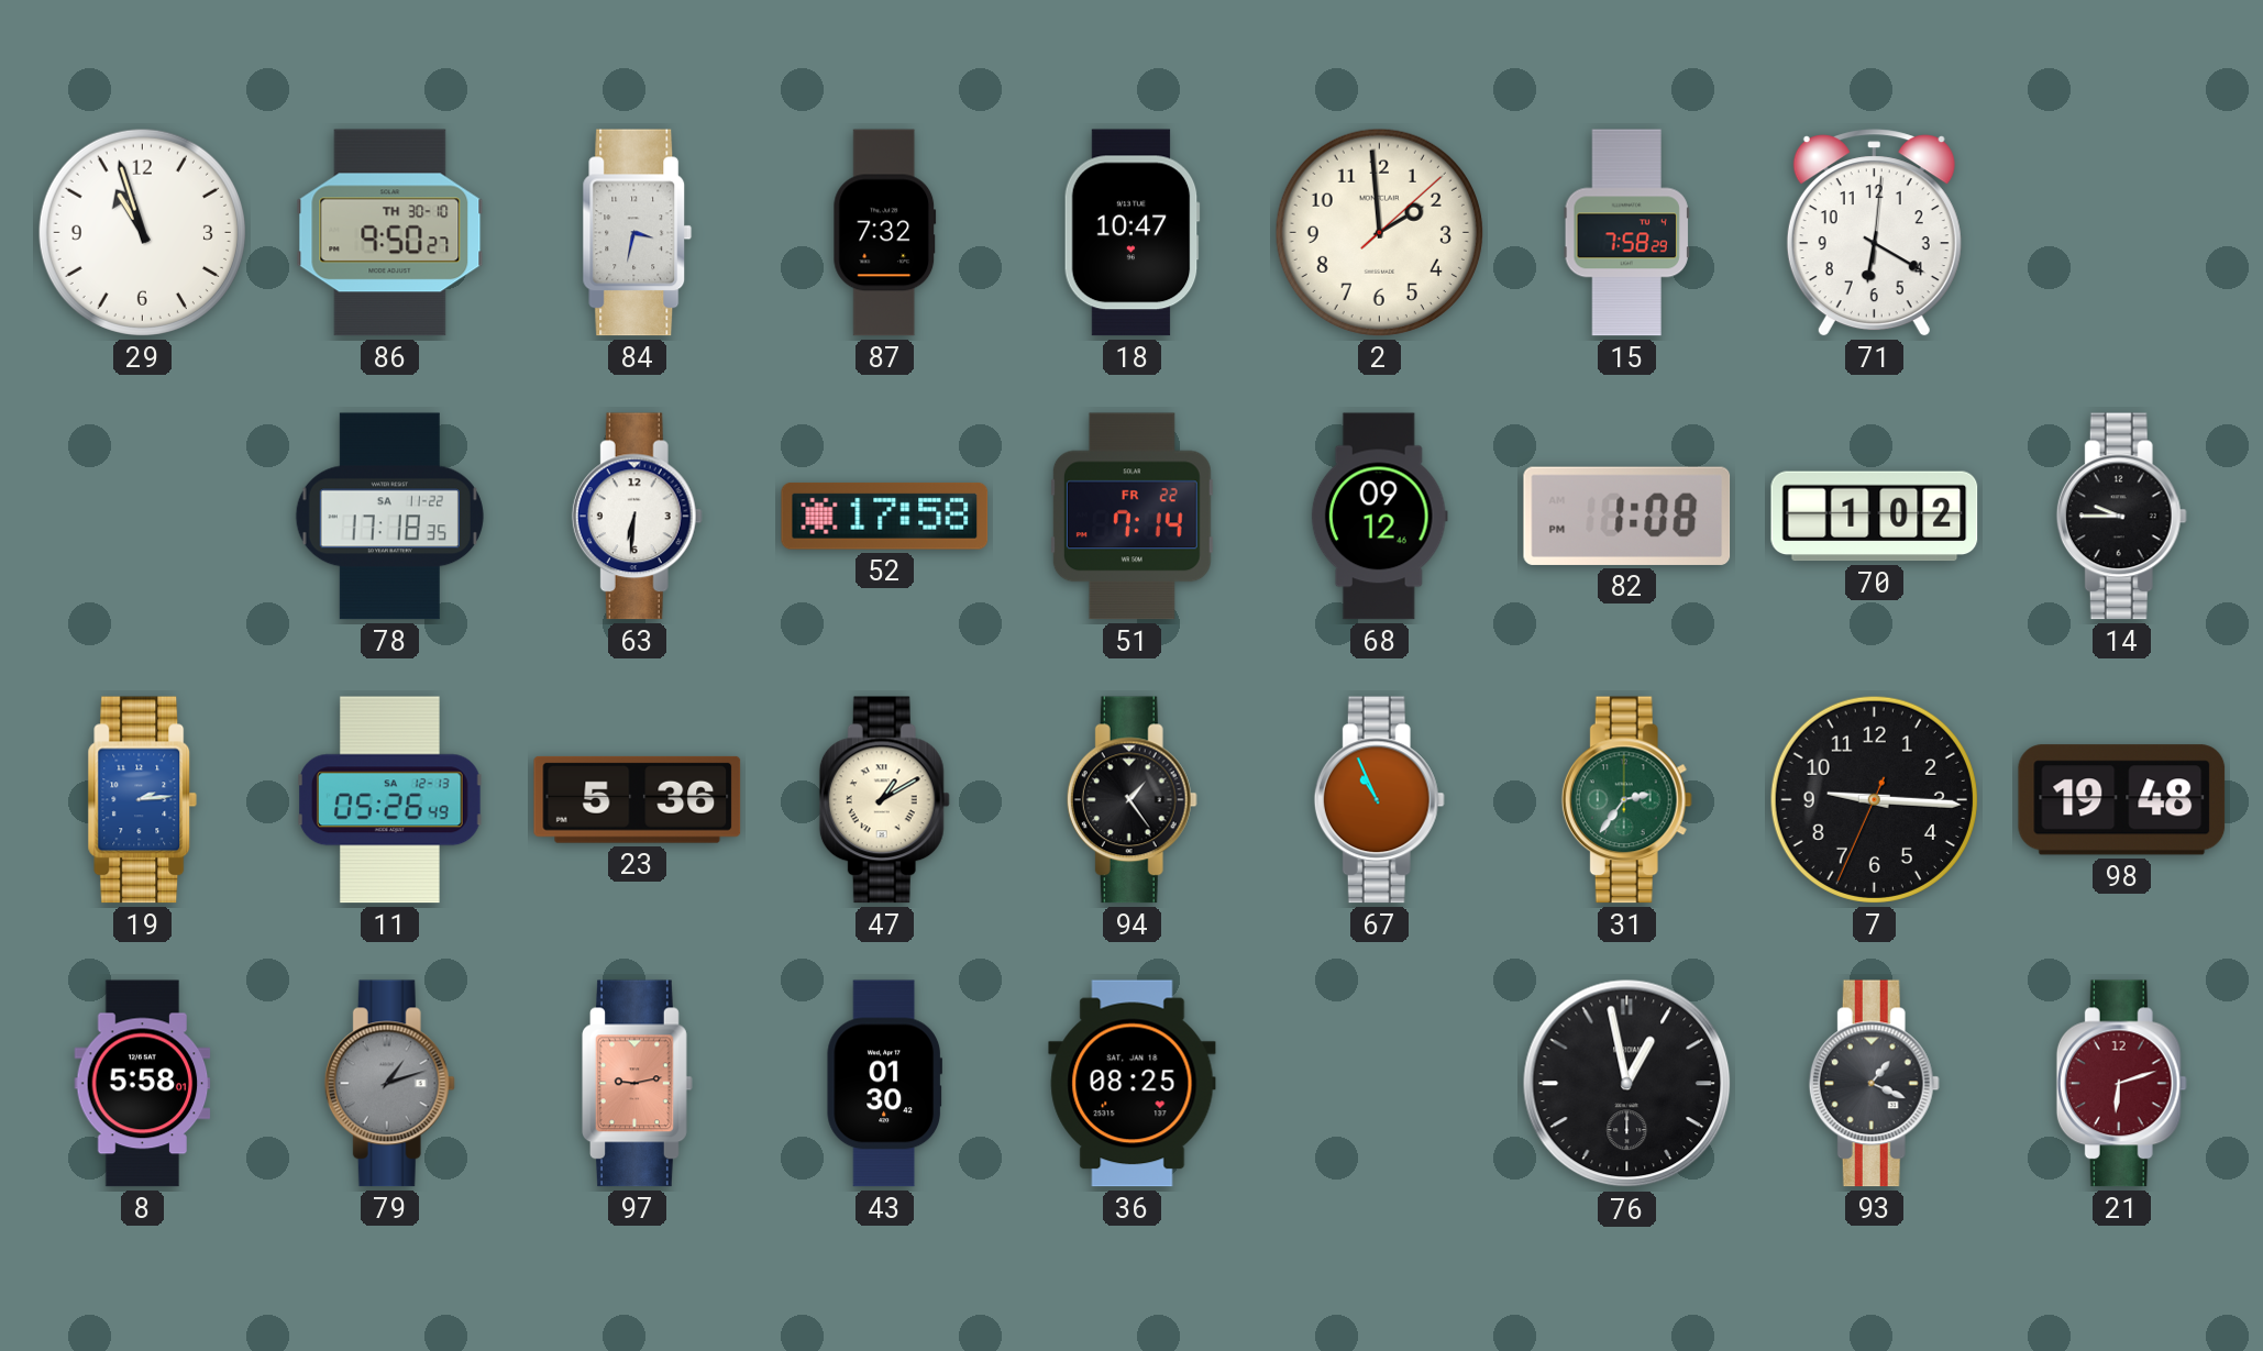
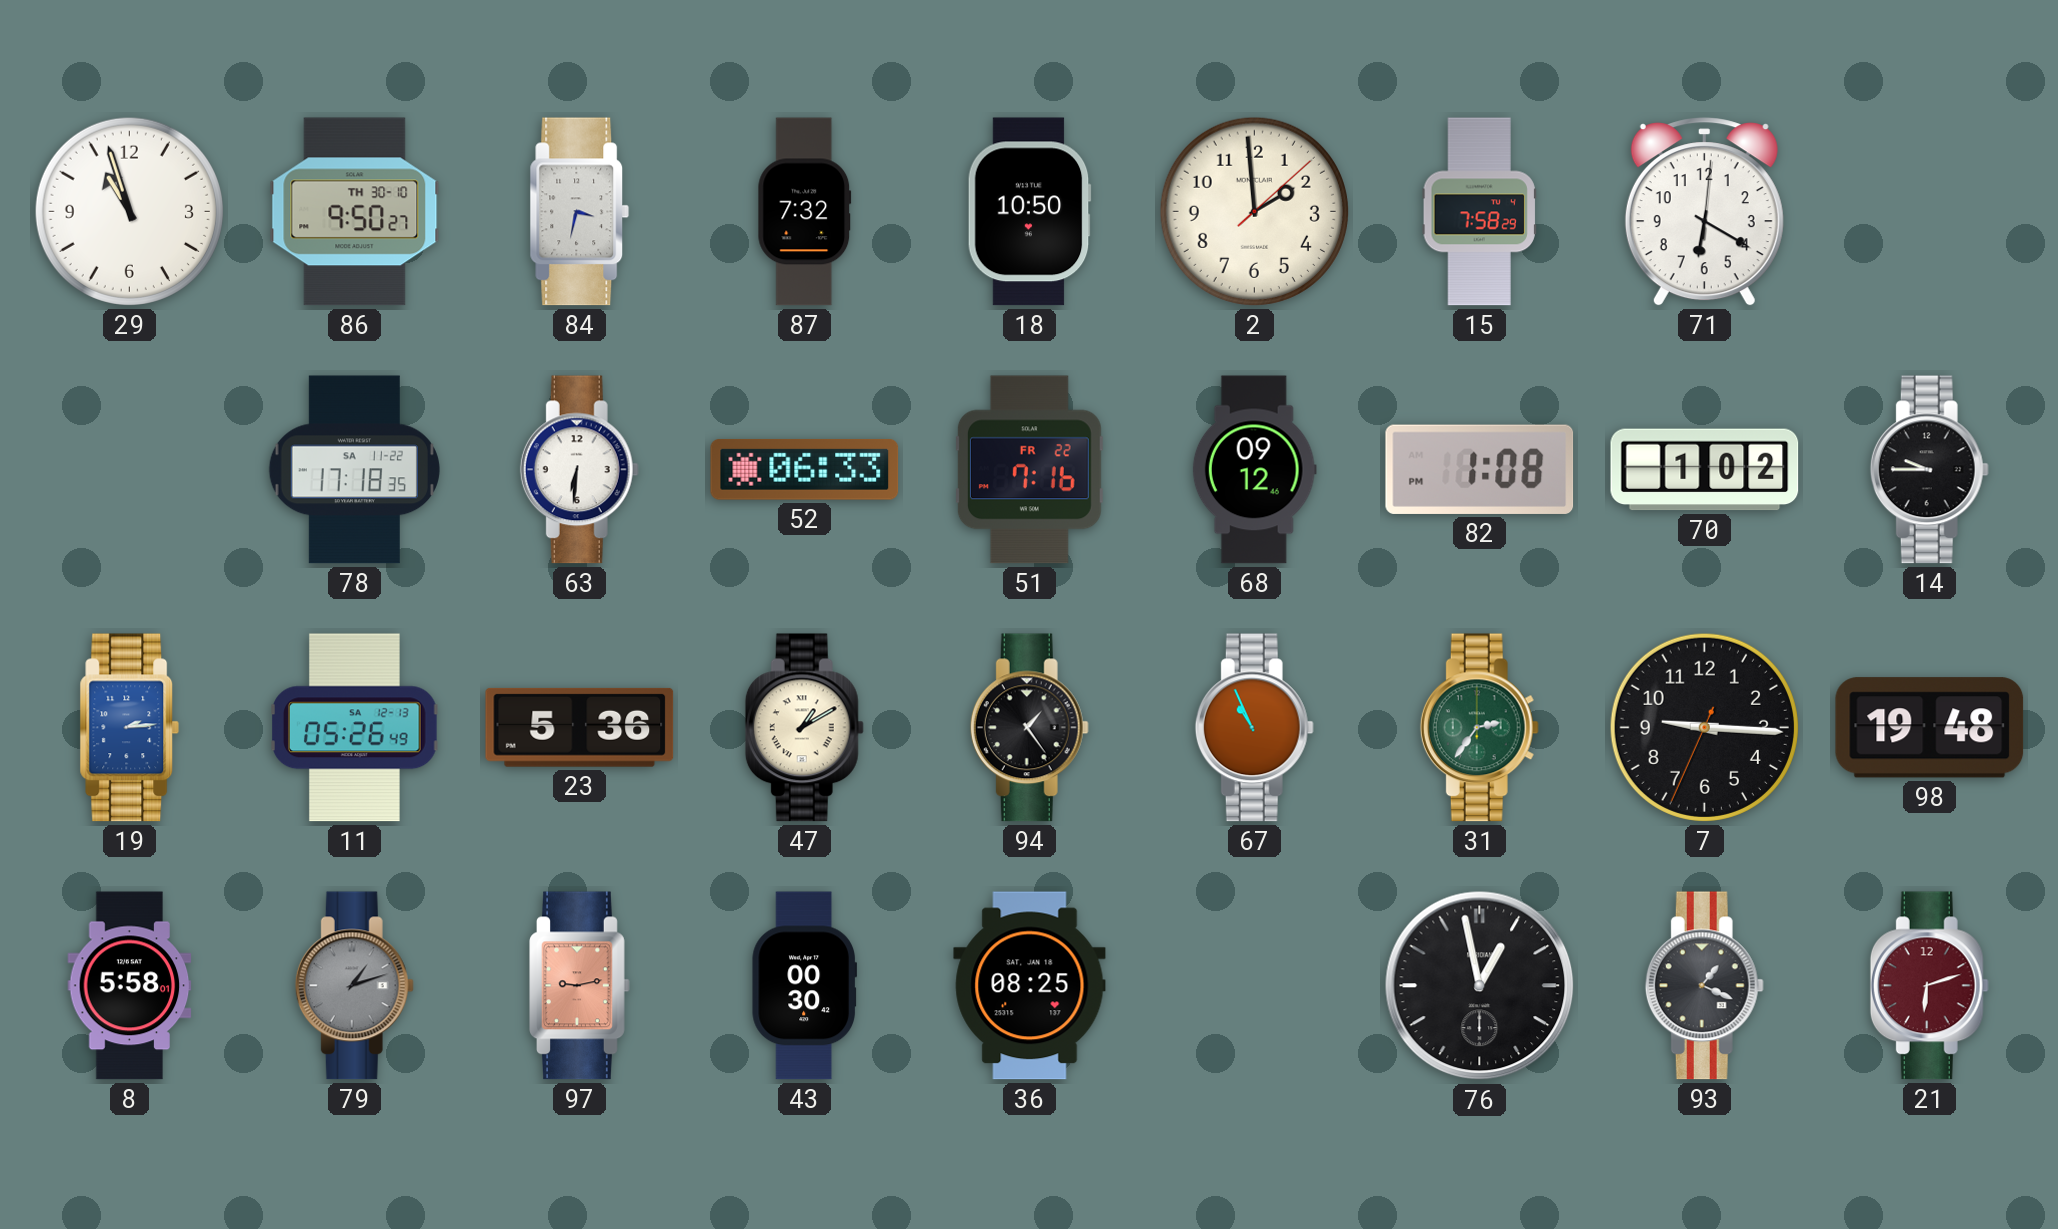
18: 10:47 -> 10:50
52: 17:58 -> 06:33
51: 7:14 -> 7:16
43: 01:30 -> 00:30
